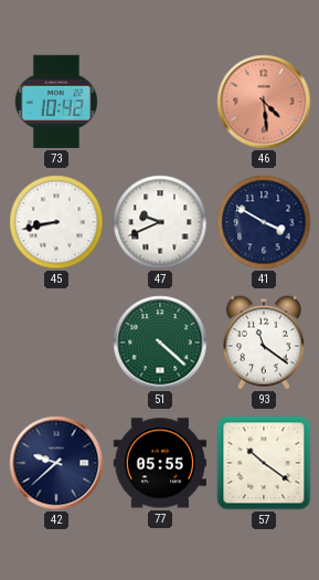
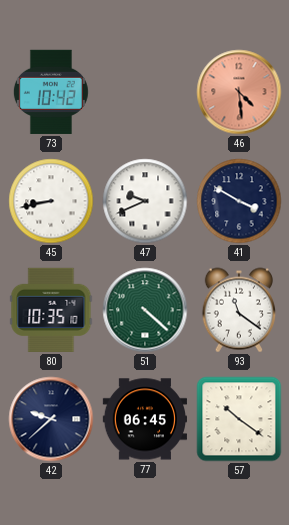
80: none -> 10:35
77: 05:55 -> 06:45
